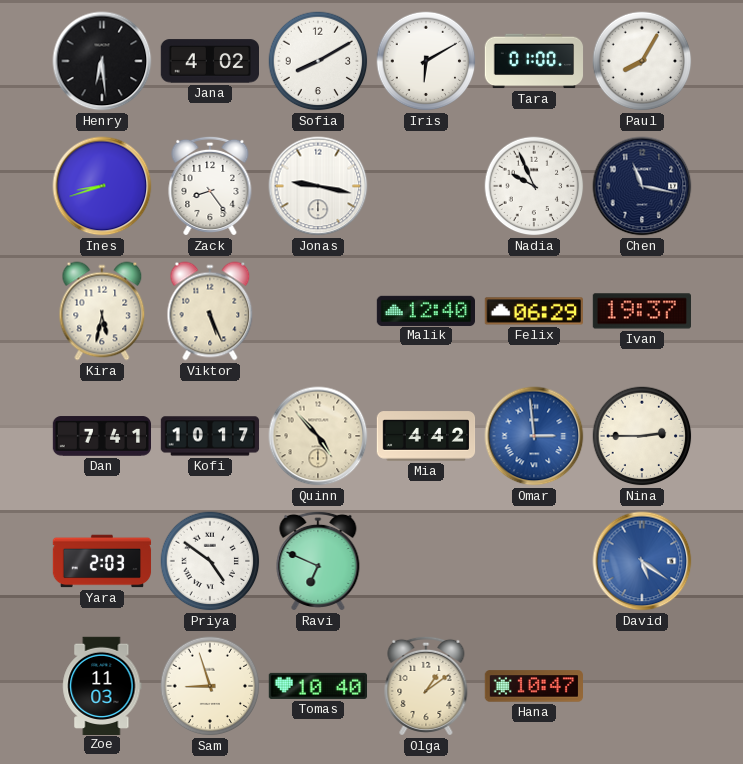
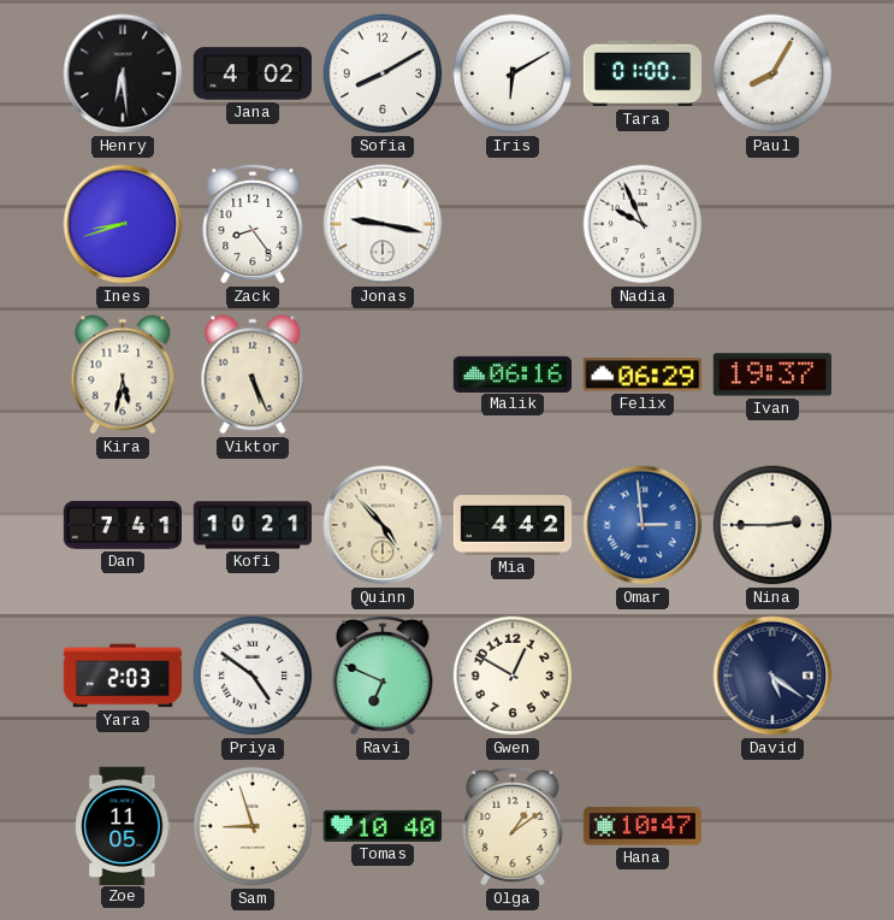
Chen: 11:17 -> none
Malik: 12:40 -> 06:16
Kofi: 10:17 -> 10:21
Gwen: none -> 12:50
David dial: blue -> navy
Zoe: 11:03 -> 11:05
